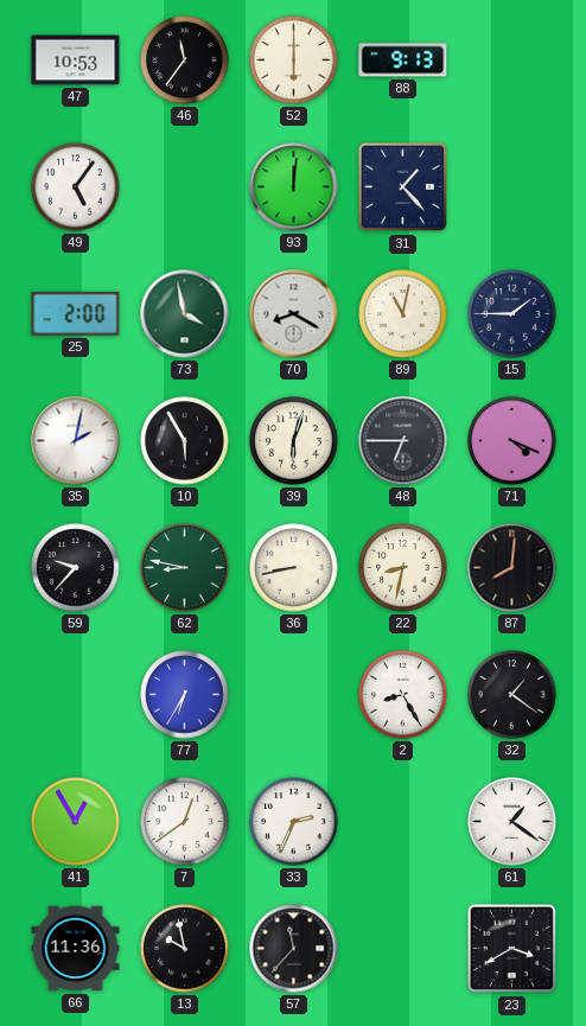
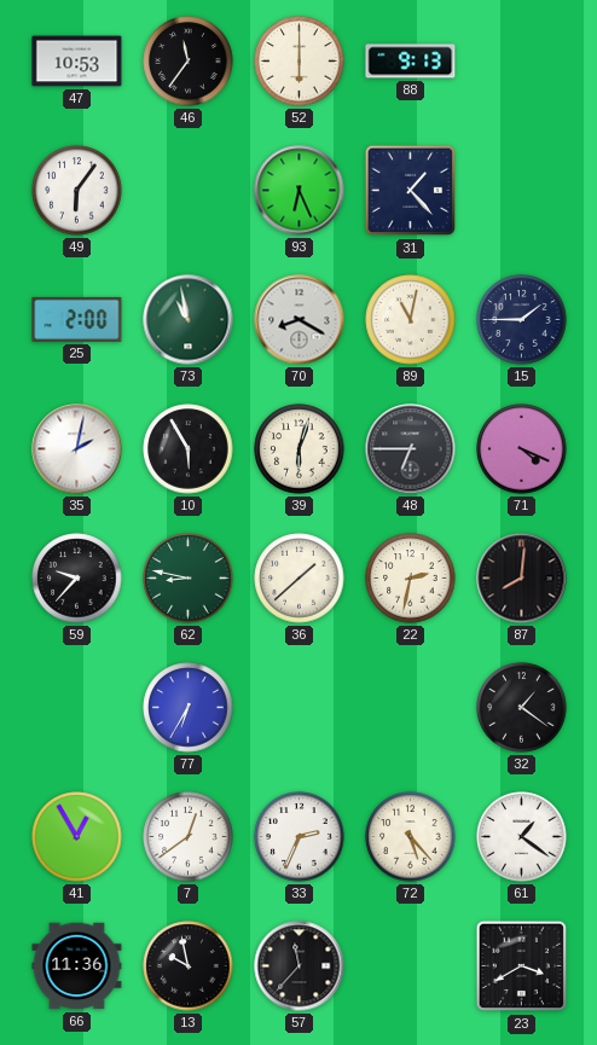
49: 5:06 -> 6:06
93: 12:01 -> 6:26
73: 3:58 -> 10:58
36: 8:43 -> 1:38
22: 8:32 -> 2:32
2: 8:25 -> none
72: none -> 5:23
